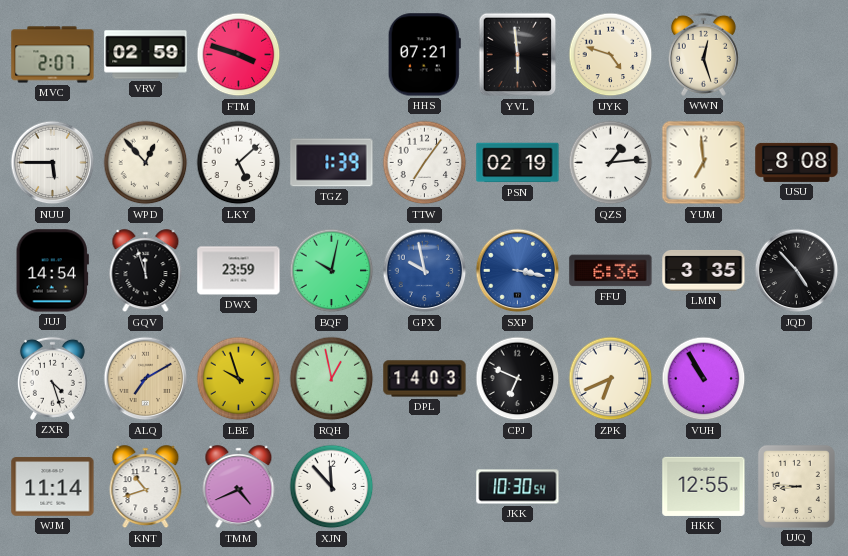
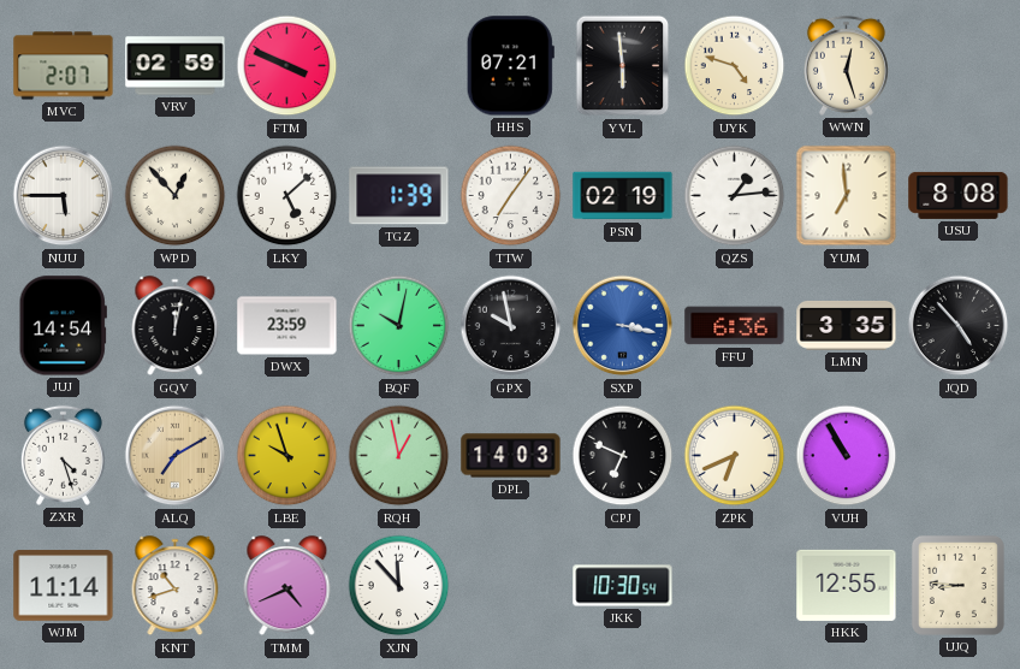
FTM: 3:48 -> 3:49
GQV: 11:57 -> 12:02
GPX dial: blue -> black
